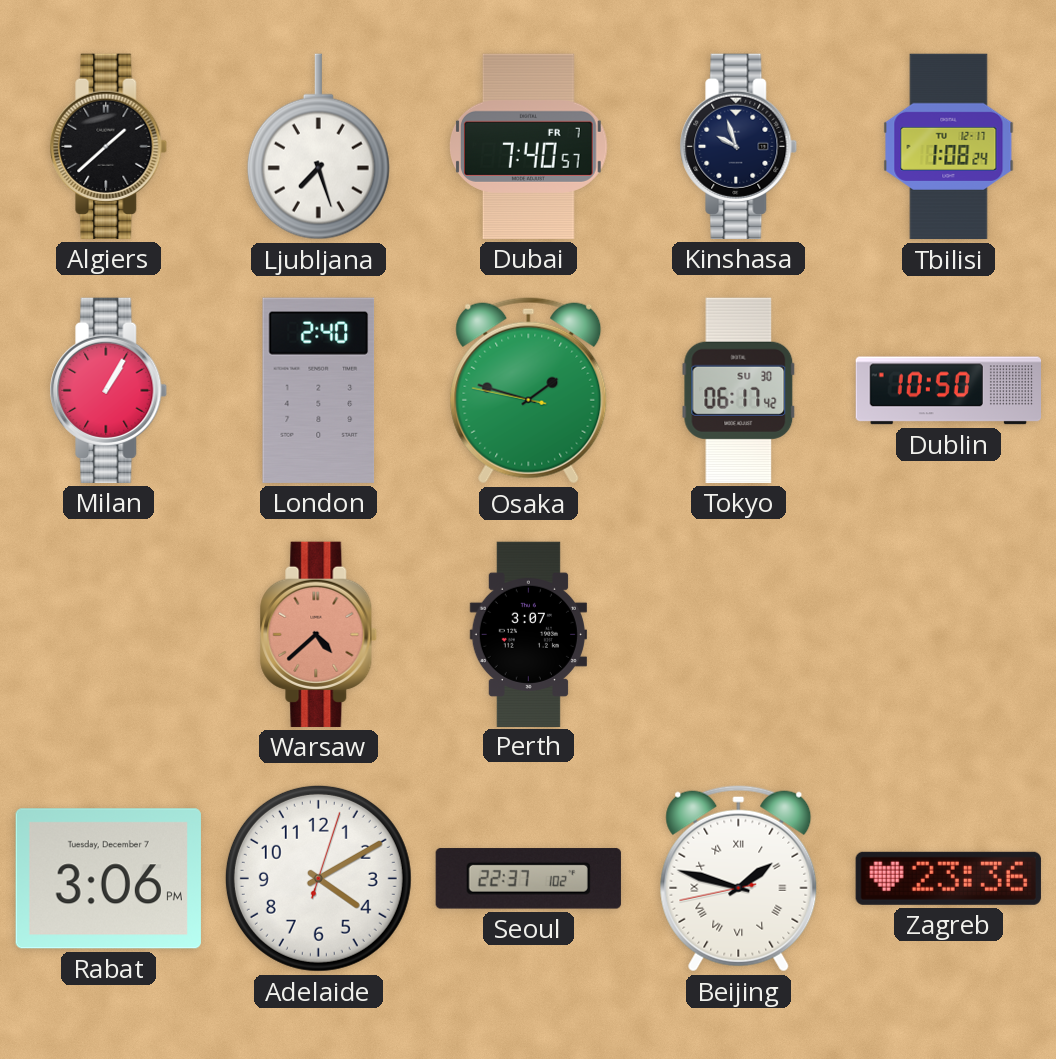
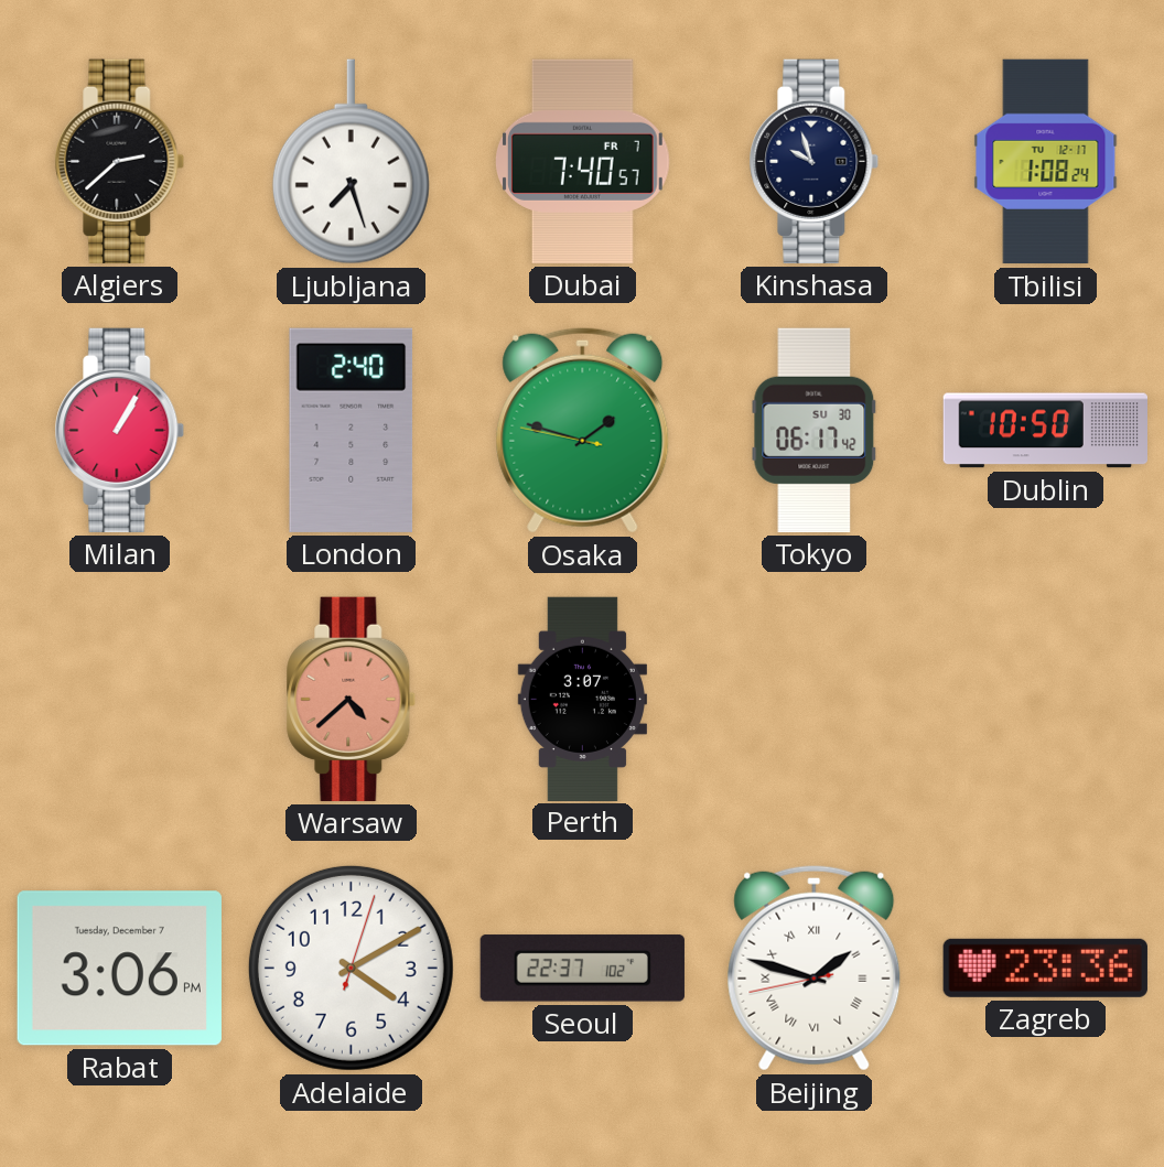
Algiers: 1:38 -> 2:38
